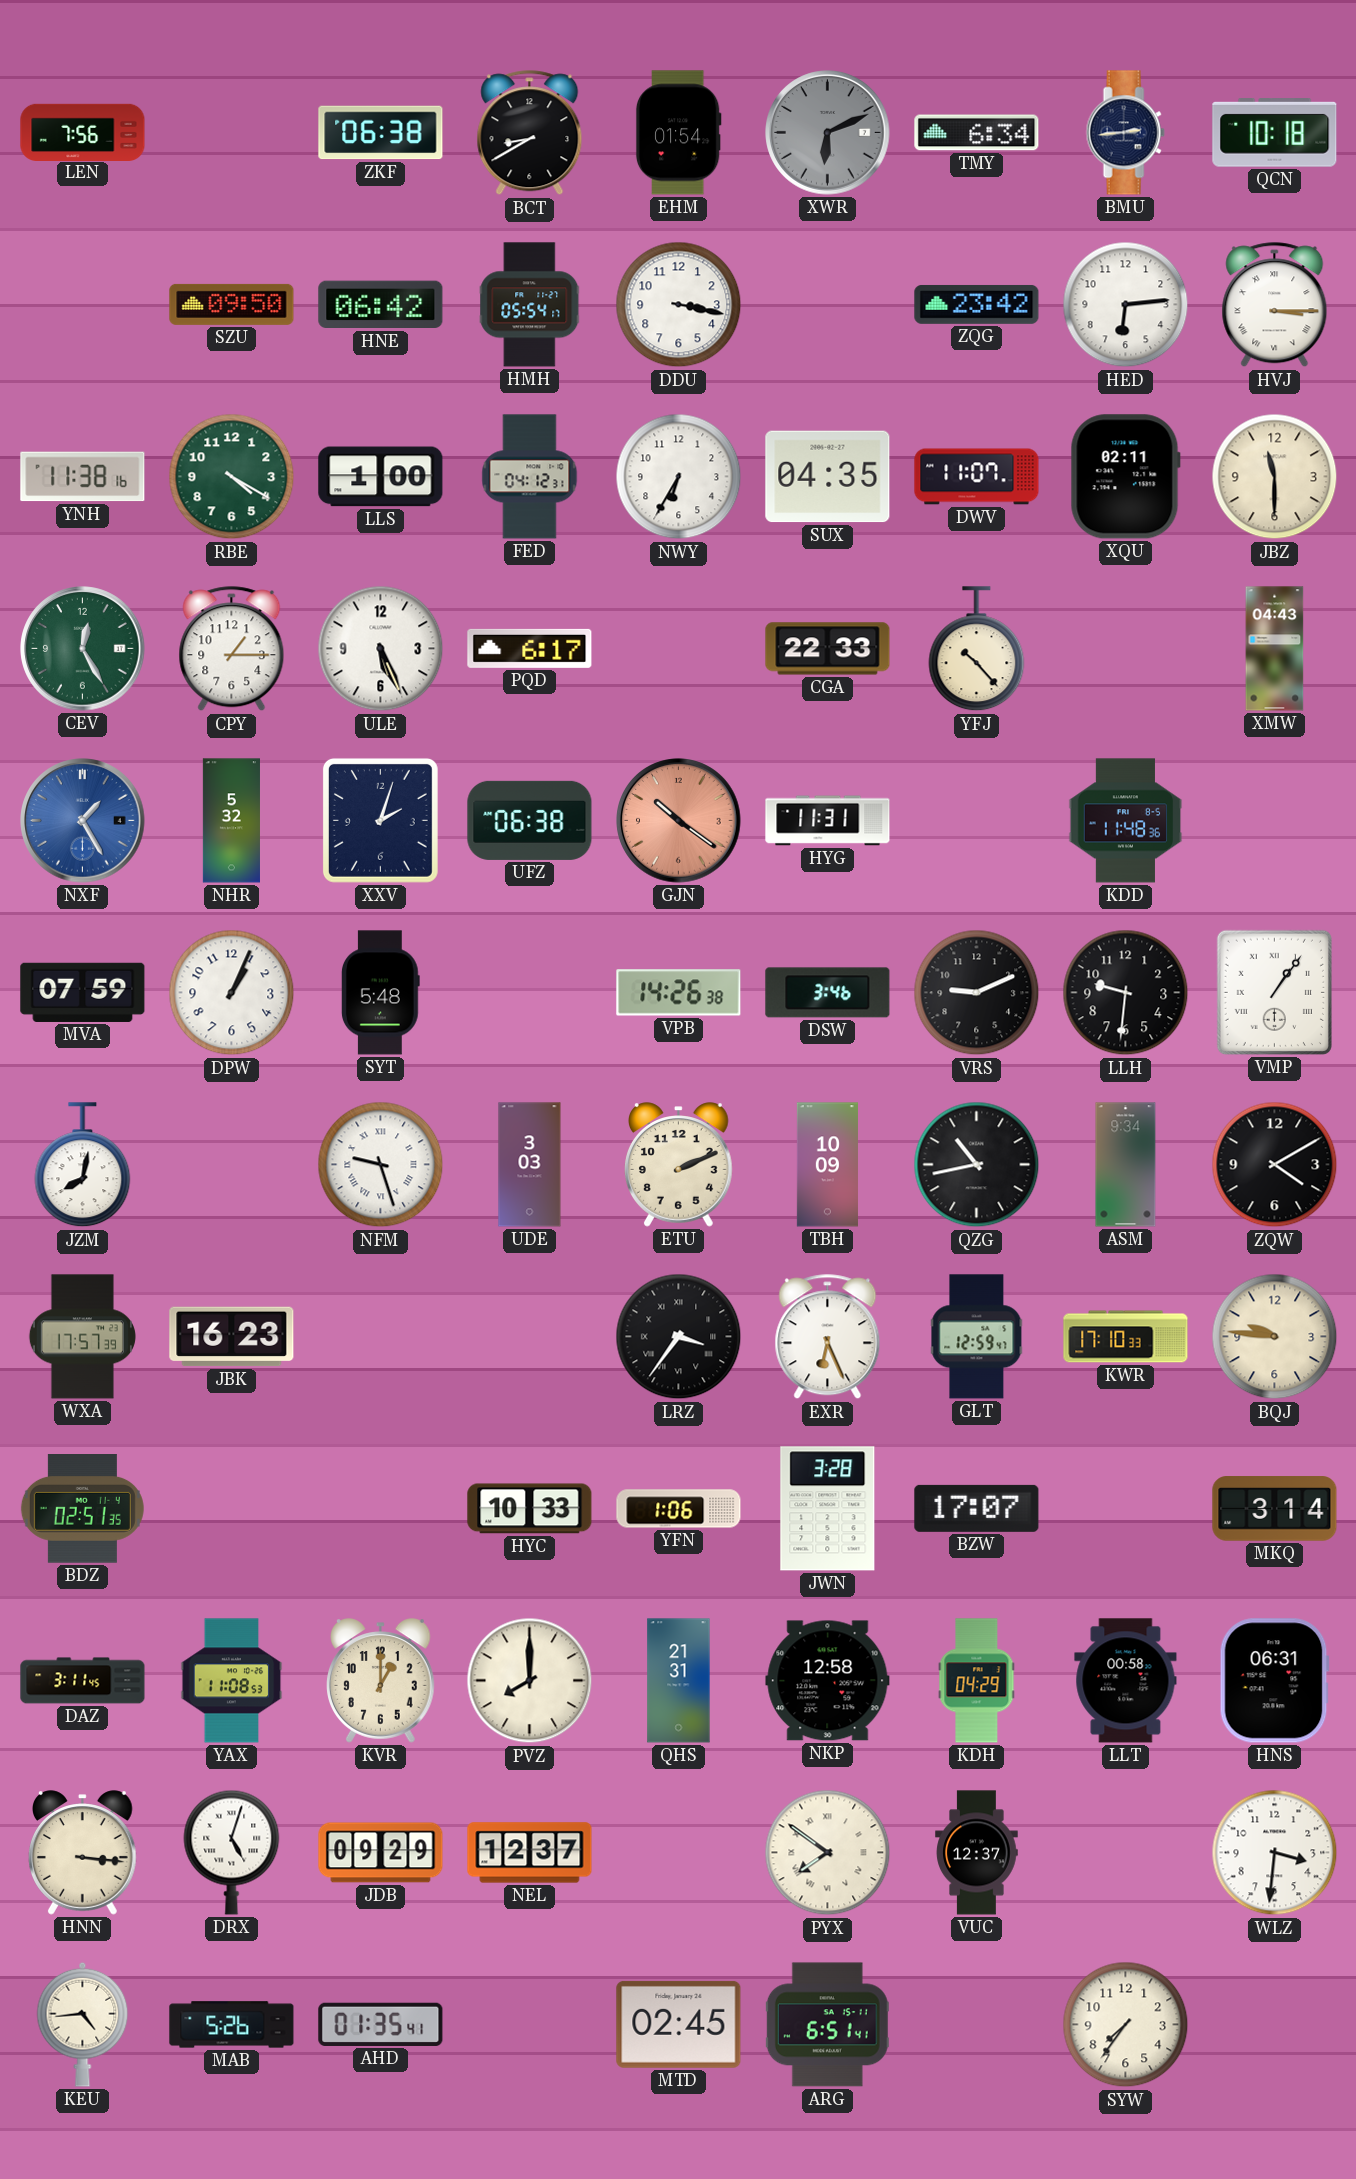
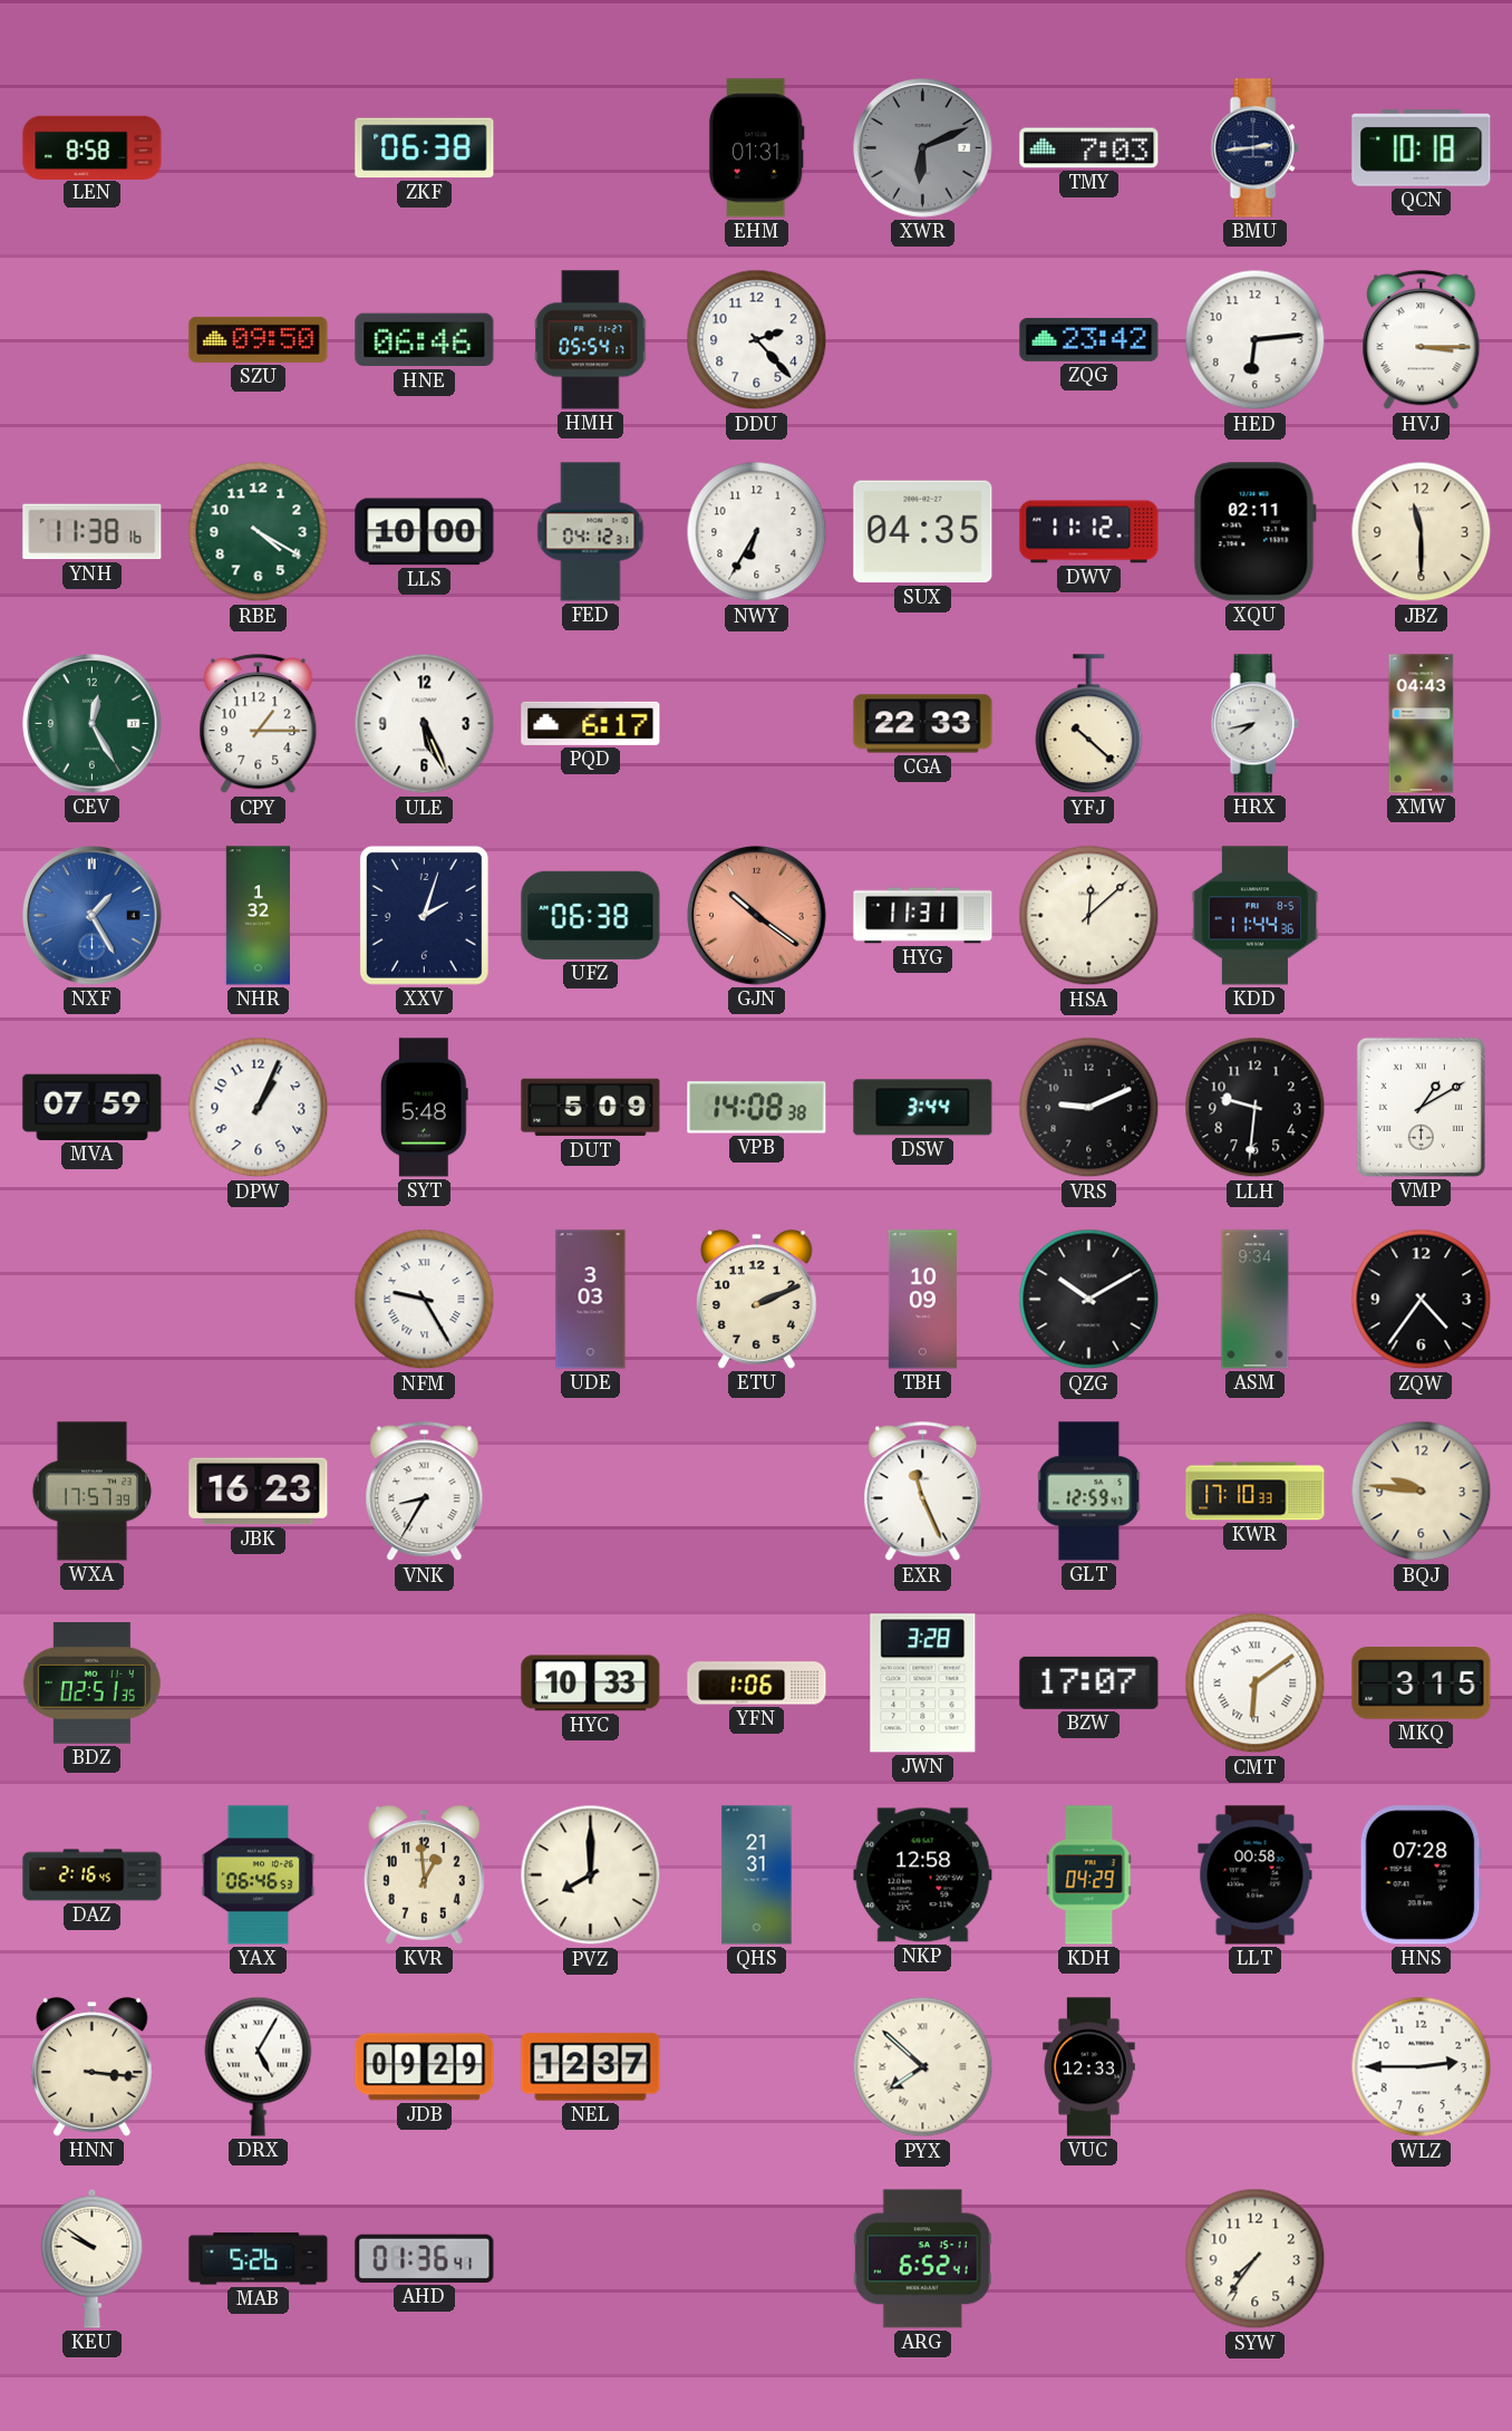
LEN: 7:56 -> 8:58
BCT: 8:40 -> none
EHM: 01:54 -> 01:31
TMY: 6:34 -> 7:03
HNE: 06:42 -> 06:46
DDU: 3:17 -> 2:23
LLS: 1:00 -> 10:00
DWV: 11:07 -> 11:12
YFJ: 10:23 -> 10:22
HRX: none -> 7:43
NHR: 5:32 -> 1:32
HSA: none -> 12:08
KDD: 11:48 -> 11:44
DUT: none -> 5:09
VPB: 14:26 -> 14:08
DSW: 3:46 -> 3:44
VMP: 1:06 -> 1:10
JZM: 8:02 -> none
NFM: 9:27 -> 9:25
QZG: 10:43 -> 10:10
ZQW: 4:10 -> 4:36
VNK: none -> 8:35
LRZ: 3:36 -> none
EXR: 6:26 -> 11:26
CMT: none -> 6:09
MKQ: 3:14 -> 3:15
DAZ: 3:11 -> 2:16
YAX: 11:08 -> 06:46
KVR: 1:00 -> 12:59
HNS: 06:31 -> 07:28
DRX: 5:03 -> 5:05
PYX: 7:51 -> 7:52
VUC: 12:37 -> 12:33
WLZ: 3:31 -> 2:45
KEU: 4:44 -> 9:51
AHD: 01:35 -> 01:36
MTD: 02:45 -> none
ARG: 6:51 -> 6:52
